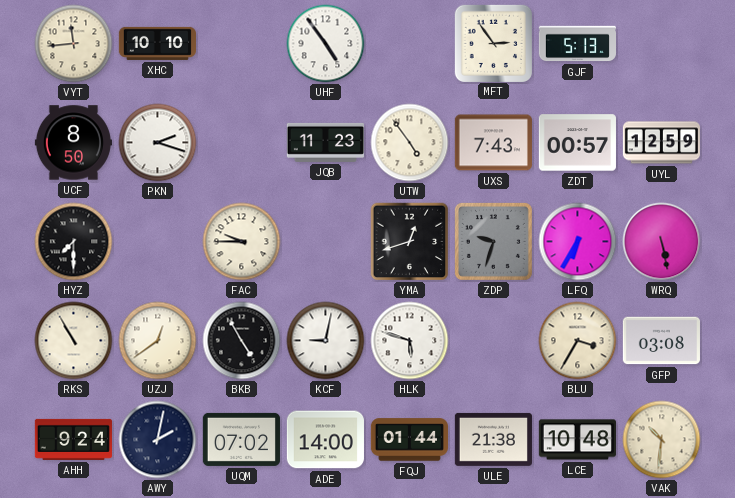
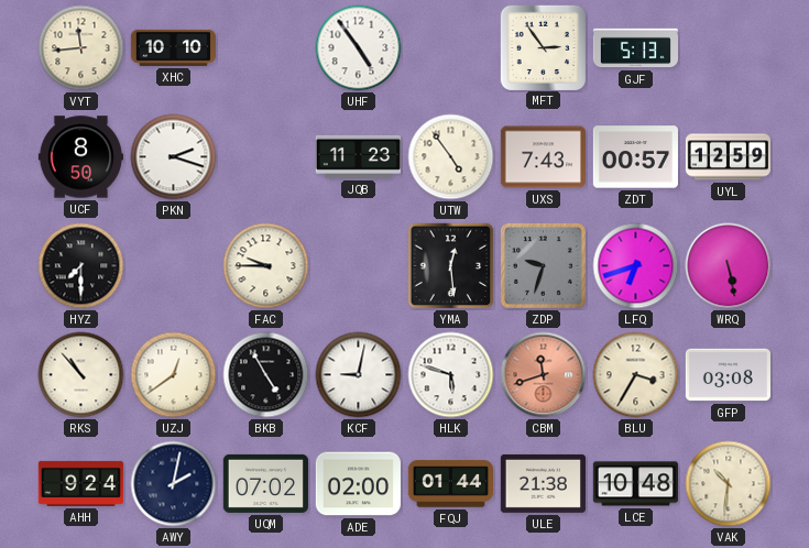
YMA: 12:42 -> 12:29
LFQ: 6:35 -> 6:42
RKS: 10:55 -> 10:53
CBM: none -> 11:42
ADE: 14:00 -> 02:00
